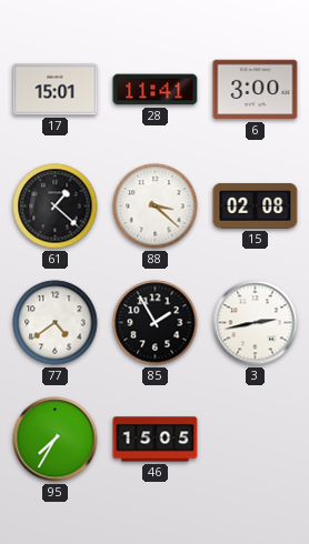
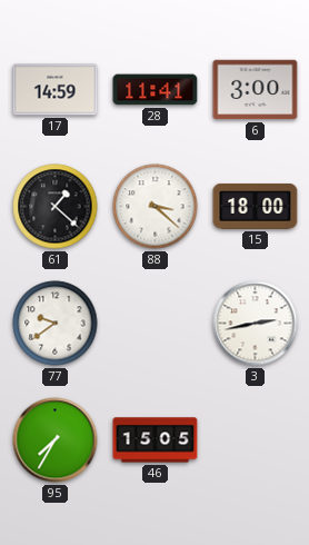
17: 15:01 -> 14:59
15: 02:08 -> 18:00
77: 4:39 -> 9:39
85: 1:55 -> none
